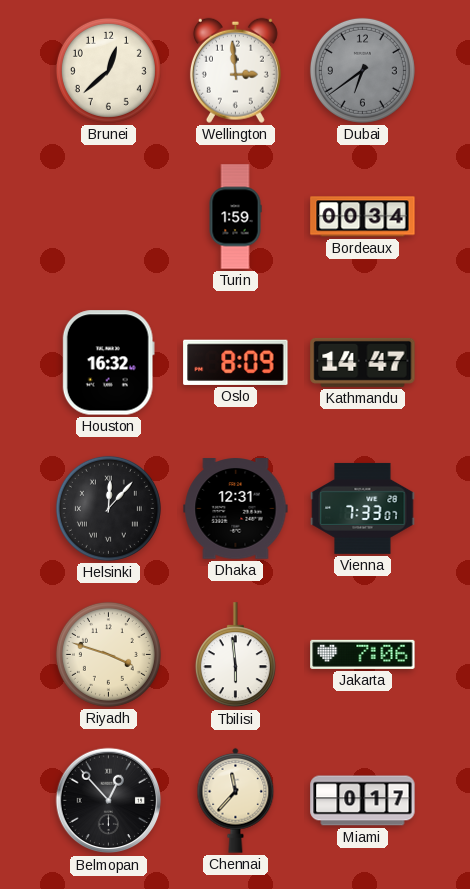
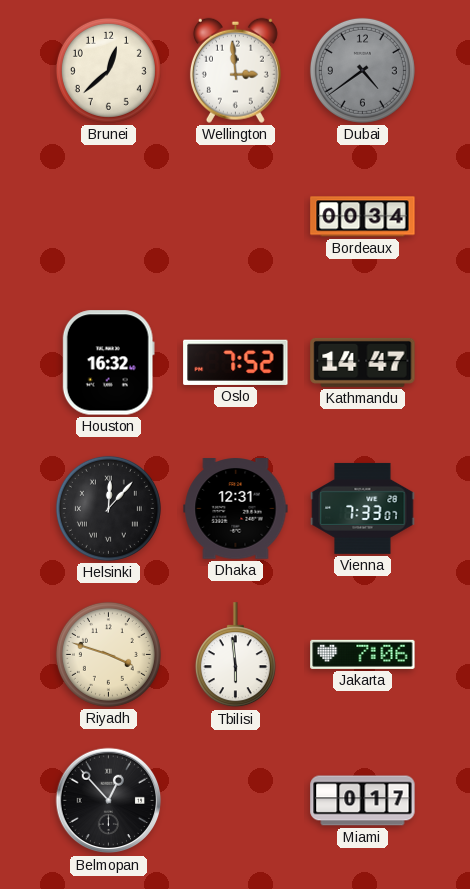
Dubai: 6:39 -> 4:39
Turin: 1:59 -> none
Oslo: 8:09 -> 7:52
Chennai: 11:37 -> none
